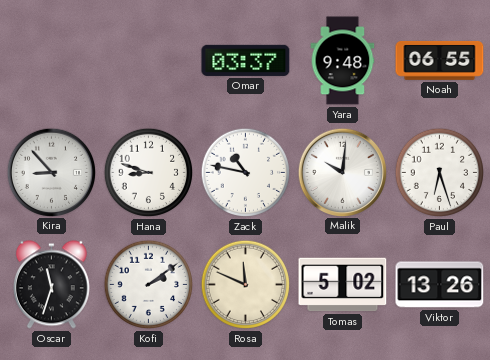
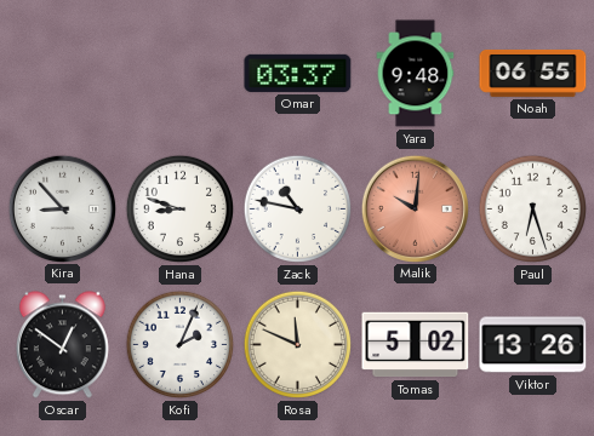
Malik dial: white -> salmon
Oscar: 11:33 -> 12:51
Kofi: 2:09 -> 2:04
